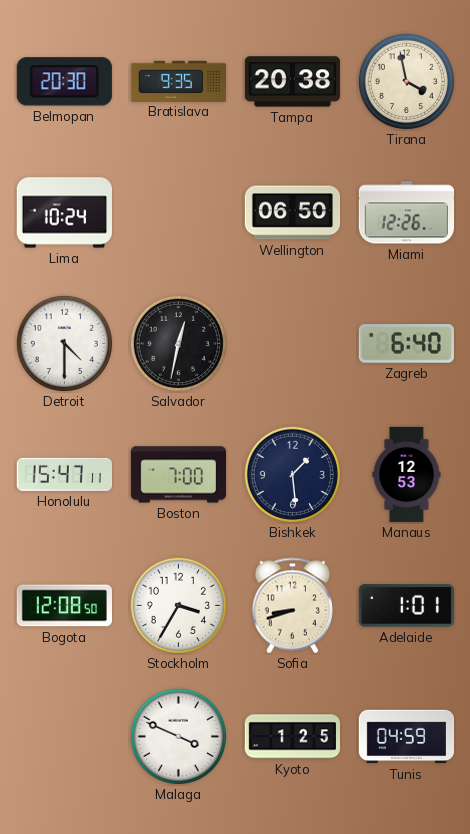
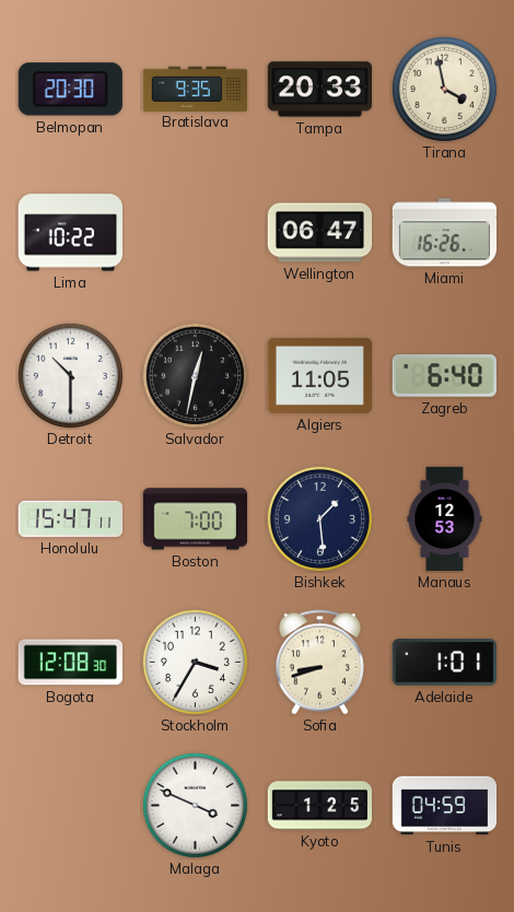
Tampa: 20:38 -> 20:33
Lima: 10:24 -> 10:22
Wellington: 06:50 -> 06:47
Miami: 12:26 -> 16:26
Detroit: 4:30 -> 10:30
Algiers: none -> 11:05
Bogota: 12:08:50 -> 12:08:30
